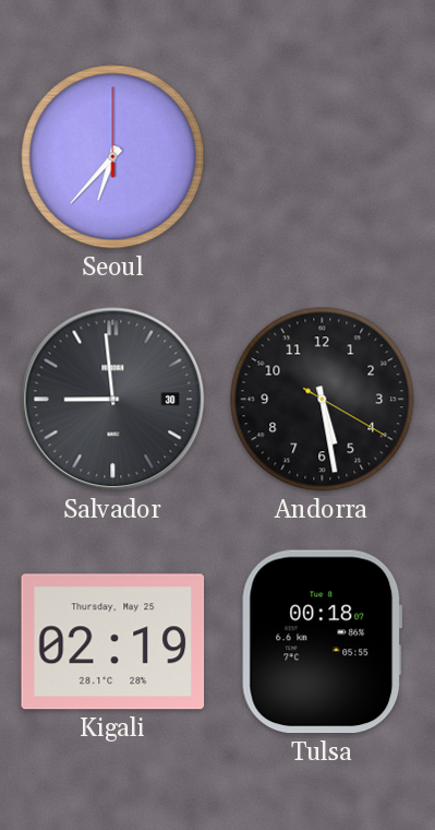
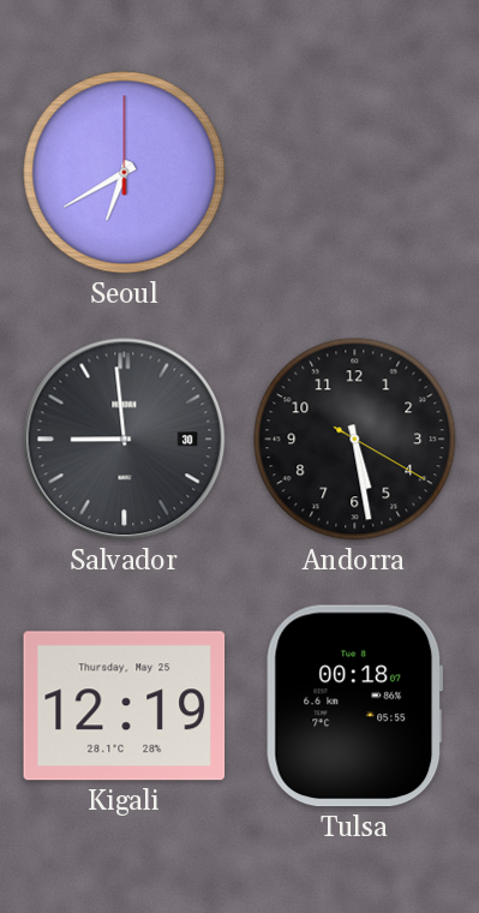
Seoul: 6:37 -> 6:40
Kigali: 02:19 -> 12:19
